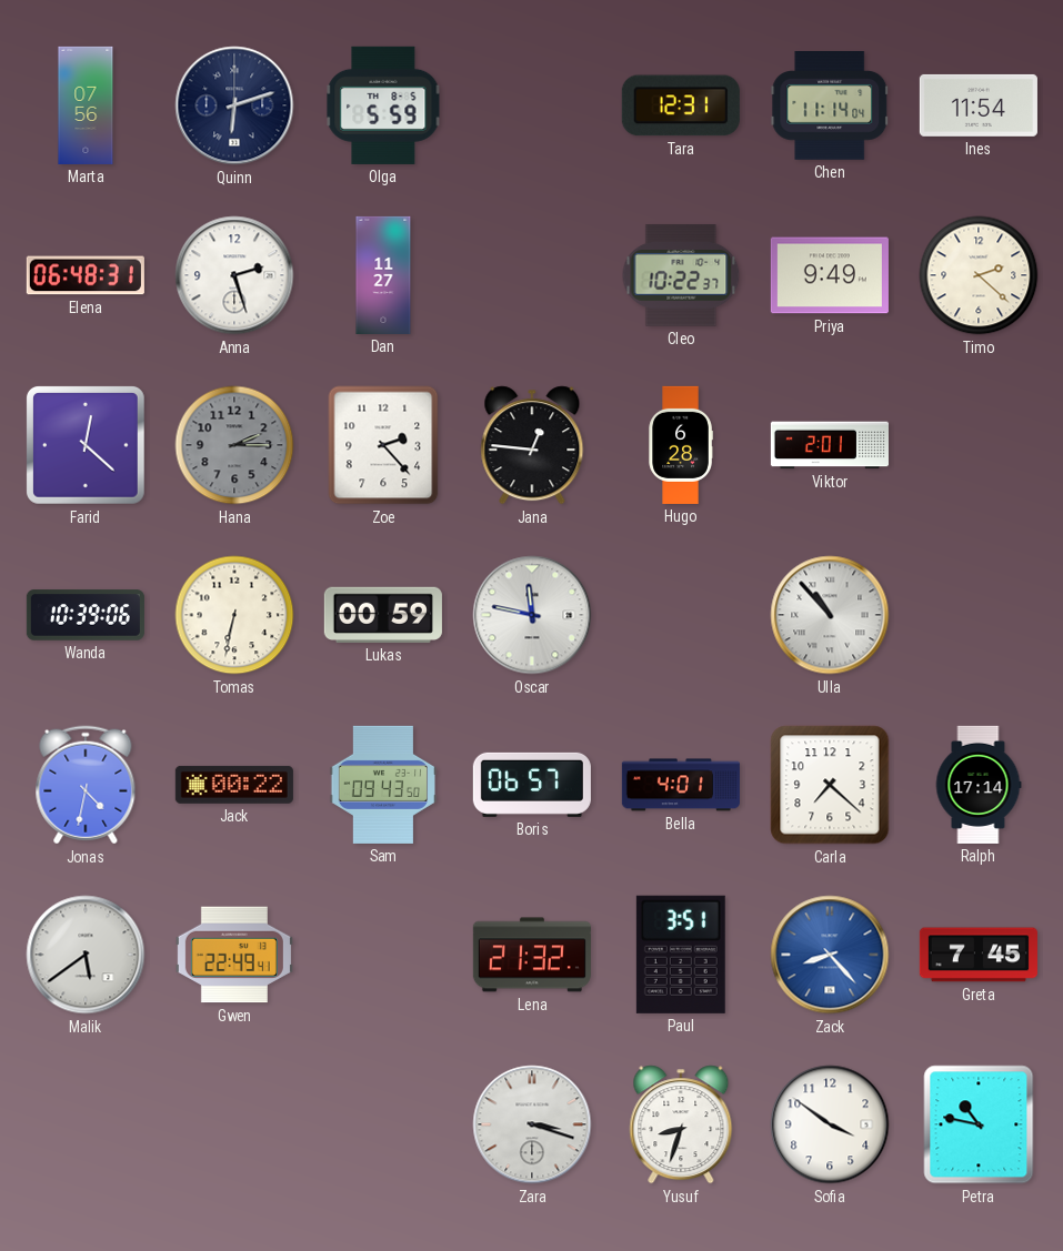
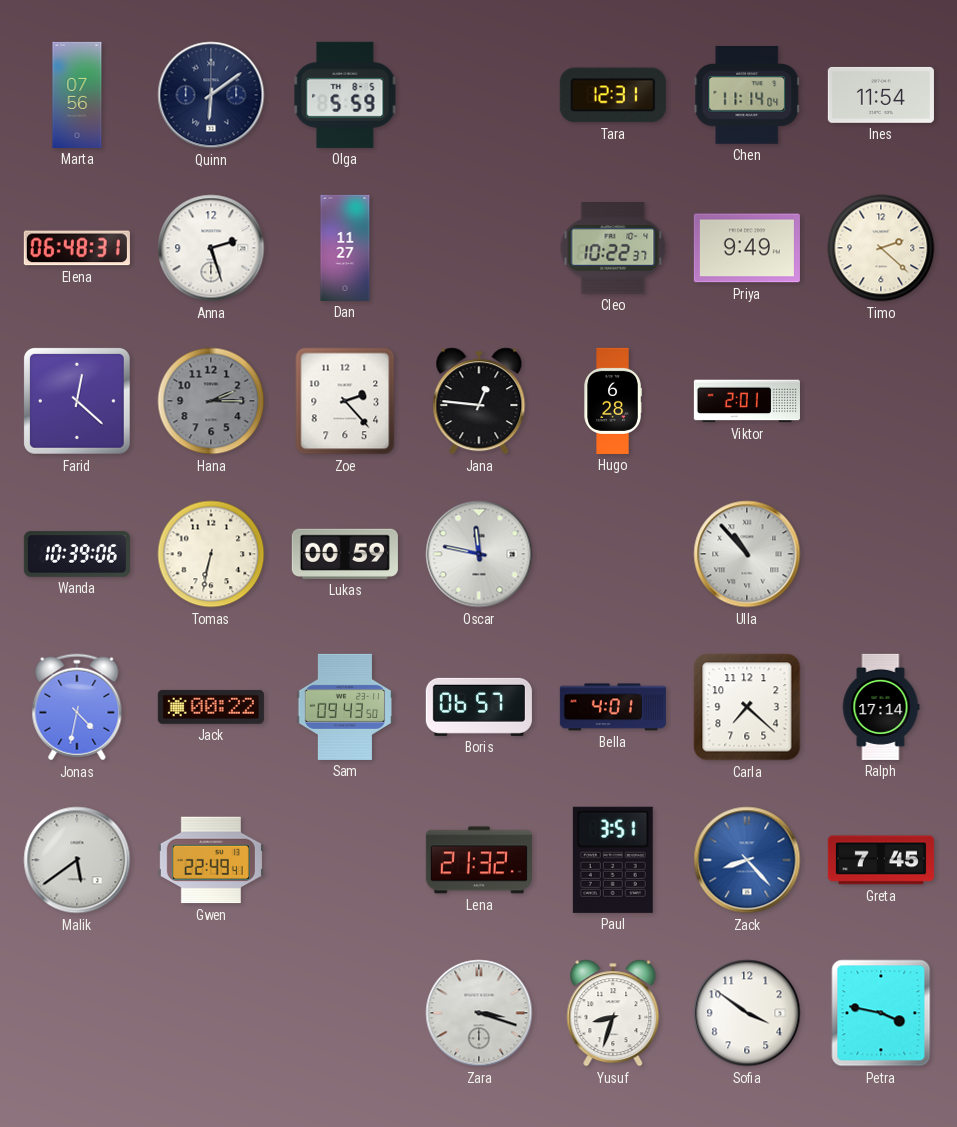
Quinn: 6:12 -> 6:09
Petra: 10:47 -> 3:47
